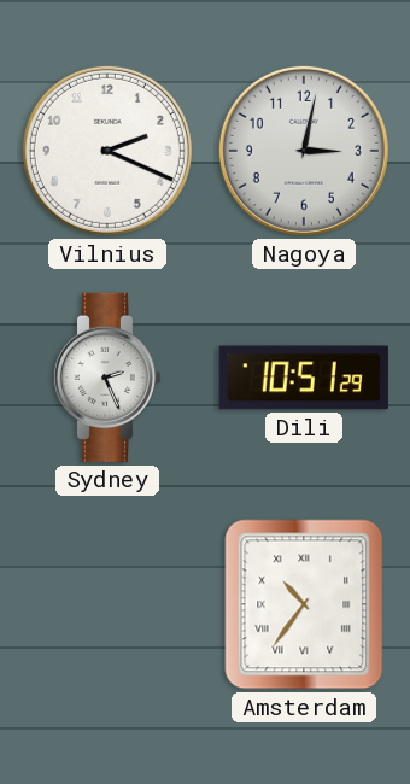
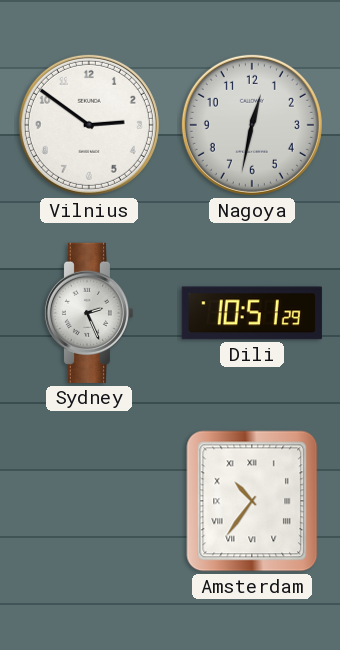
Vilnius: 2:19 -> 2:51
Nagoya: 3:02 -> 12:32
